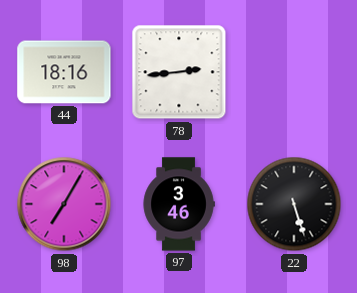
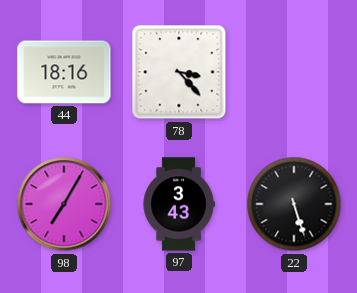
78: 2:44 -> 3:23
97: 3:46 -> 3:43
